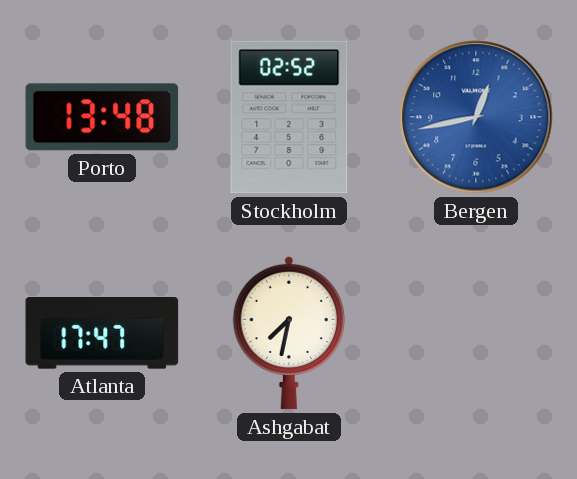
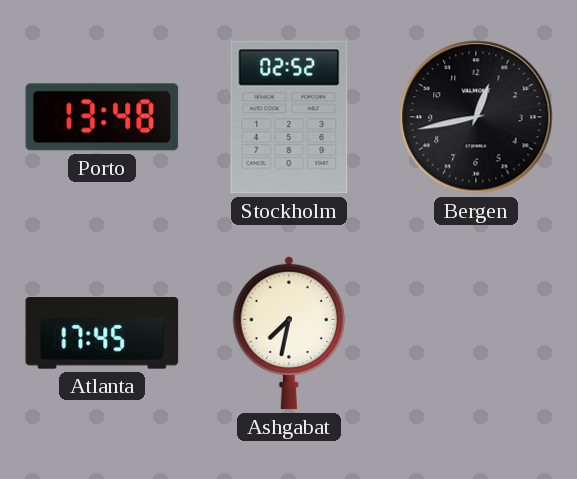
Bergen dial: blue -> black
Atlanta: 17:47 -> 17:45
